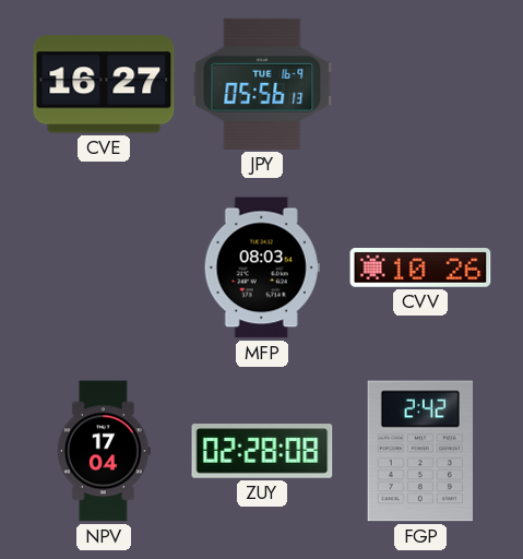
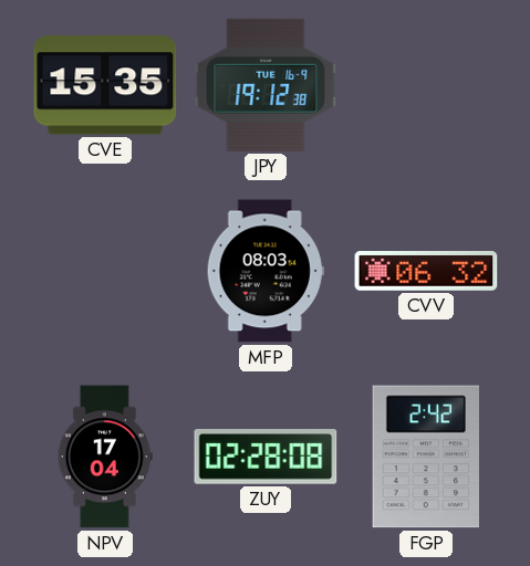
CVE: 16:27 -> 15:35
JPY: 05:56 -> 19:12
CVV: 10:26 -> 06:32
